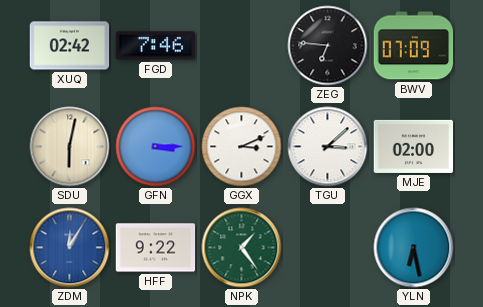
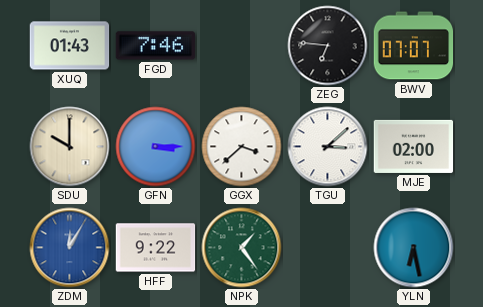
XUQ: 02:42 -> 01:43
BWV: 07:09 -> 07:07
SDU: 6:02 -> 10:00
GGX: 3:11 -> 3:38
